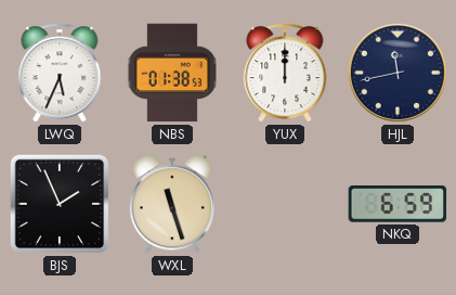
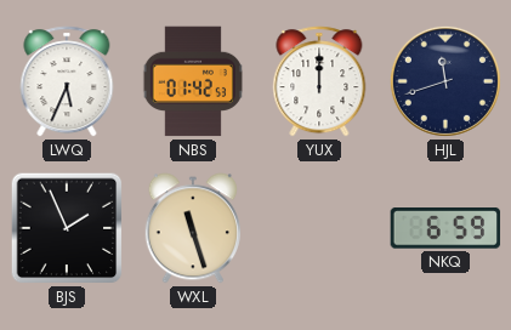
NBS: 01:38 -> 01:42
HJL: 11:43 -> 11:42
